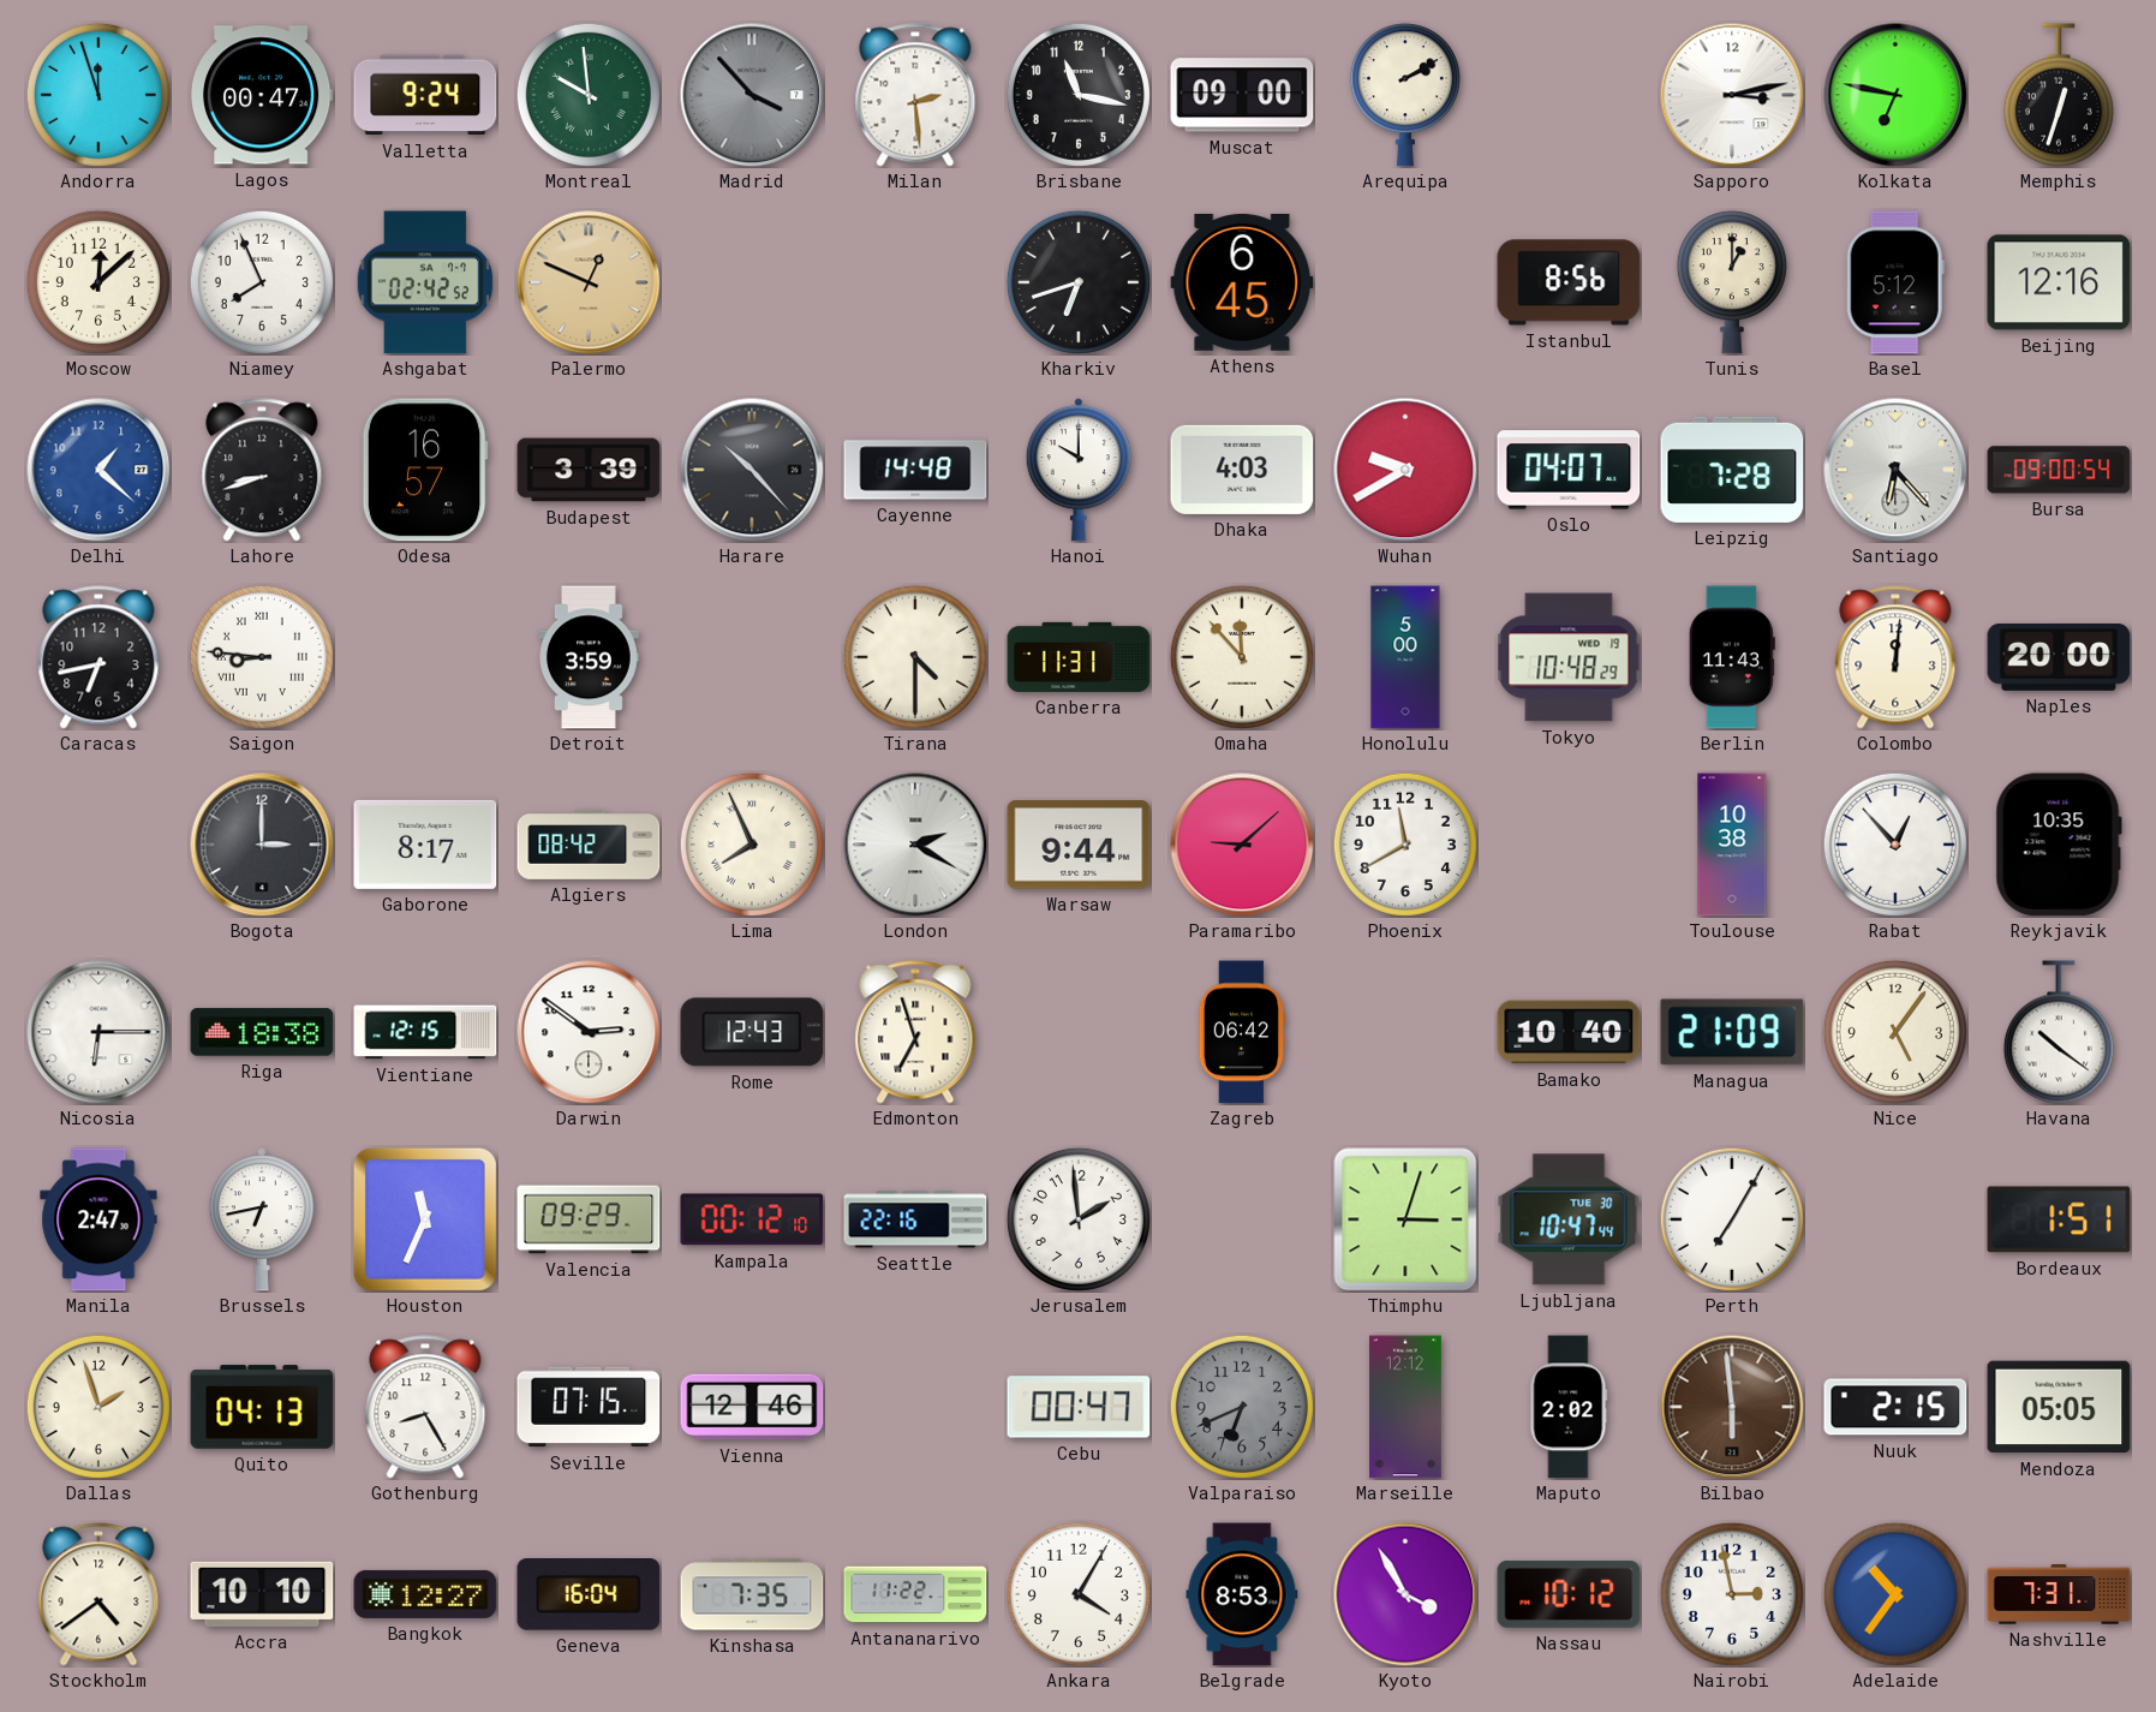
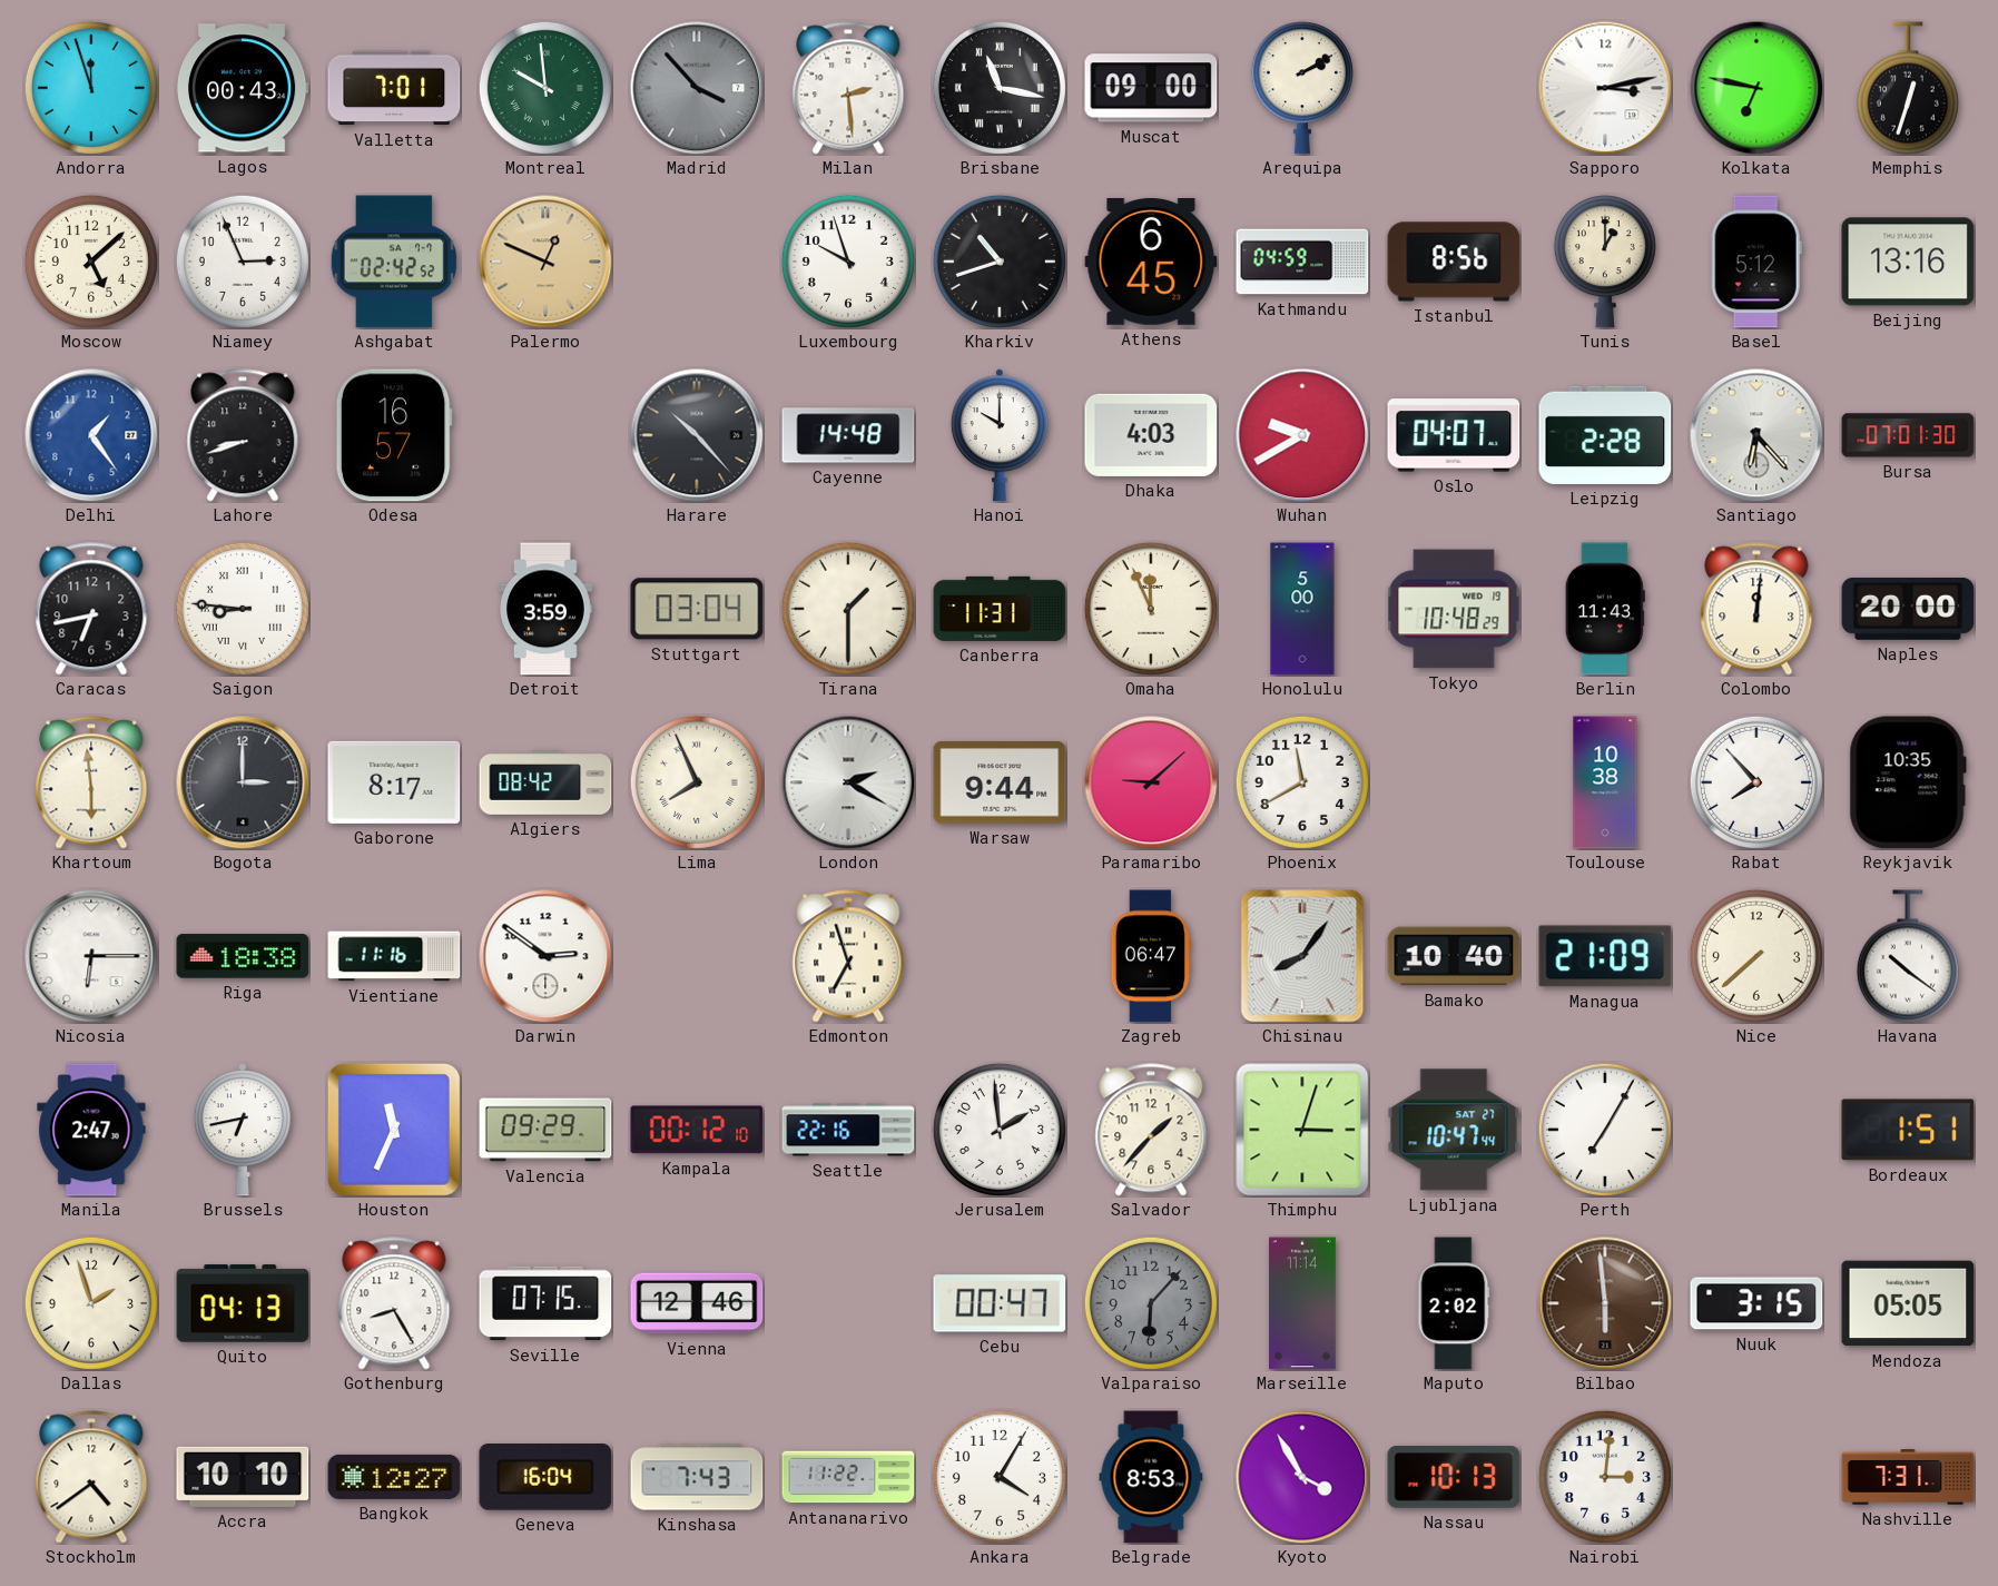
Lagos: 00:47 -> 00:43
Valletta: 9:24 -> 7:01
Brisbane numerals: Arabic -> Roman
Moscow: 12:08 -> 5:08
Niamey: 7:56 -> 2:56
Luxembourg: none -> 9:57
Kharkiv: 6:42 -> 10:42
Kathmandu: none -> 04:59
Beijing: 12:16 -> 13:16
Delhi: 1:22 -> 1:24
Budapest: 3:39 -> none
Leipzig: 7:28 -> 2:28
Bursa: 09:00 -> 07:01
Stuttgart: none -> 03:04
Tirana: 4:30 -> 1:30
Omaha: 11:53 -> 11:56
Khartoum: none -> 5:59
Rabat: 12:53 -> 7:53
Vientiane: 12:15 -> 11:16
Rome: 12:43 -> none
Zagreb: 06:42 -> 06:47
Chisinau: none -> 8:06
Nice: 5:06 -> 7:38
Salvador: none -> 1:37
Ljubljana date: TUE 30 -> SAT 27
Valparaiso: 6:41 -> 6:07
Marseille: 12:12 -> 11:14
Nuuk: 2:15 -> 3:15
Kinshasa: 7:35 -> 7:43
Nassau: 10:12 -> 10:13
Nairobi: 2:58 -> 3:01
Adelaide: 10:36 -> none
